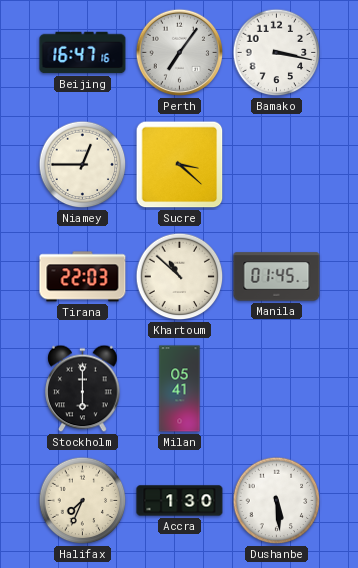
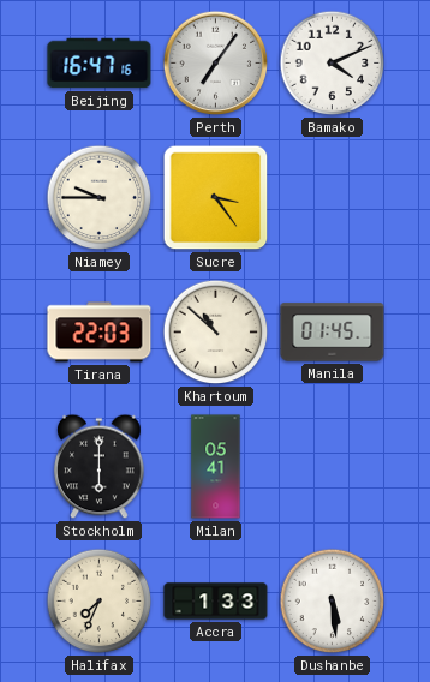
Bamako: 3:17 -> 4:11
Niamey: 12:45 -> 9:45
Sucre: 3:22 -> 3:24
Accra: 1:30 -> 1:33
